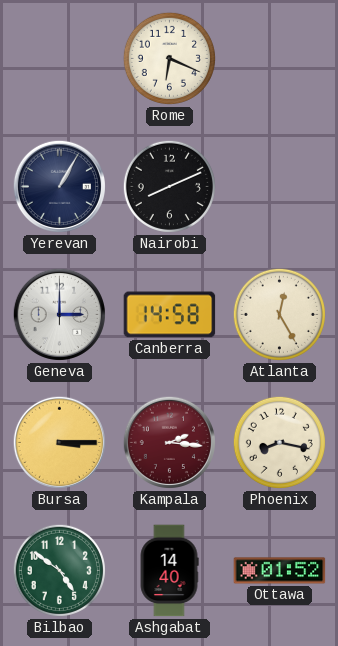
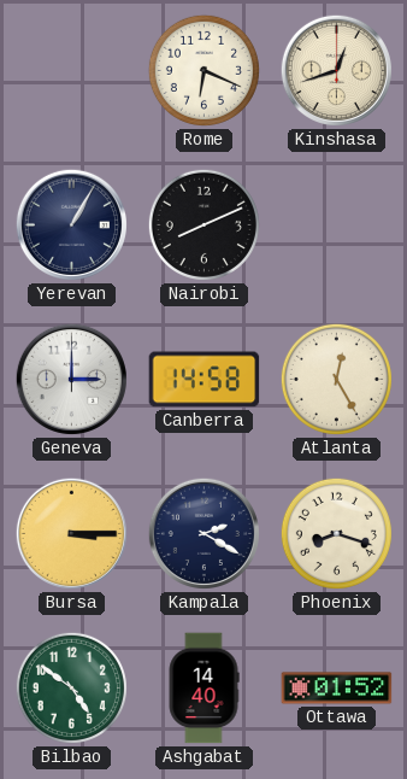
Kinshasa: none -> 12:42
Kampala: 2:16 -> 2:20
Kampala dial: burgundy -> navy
Phoenix: 8:17 -> 8:18
